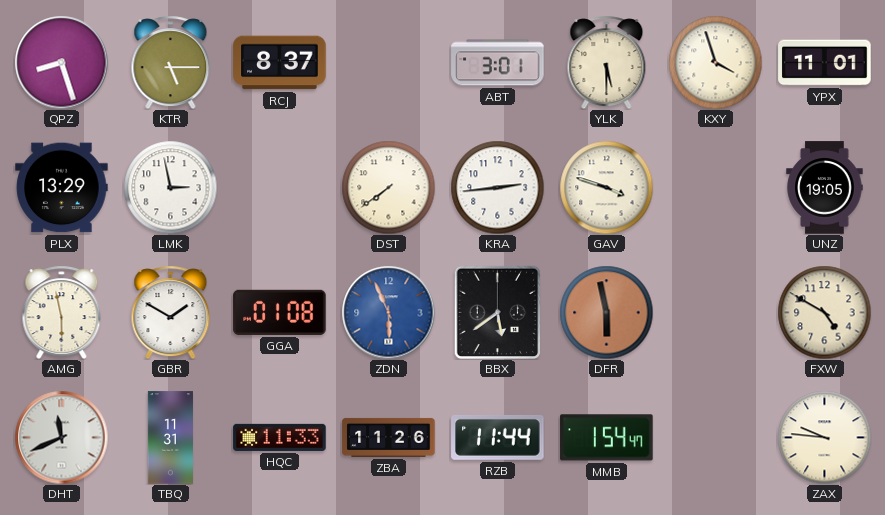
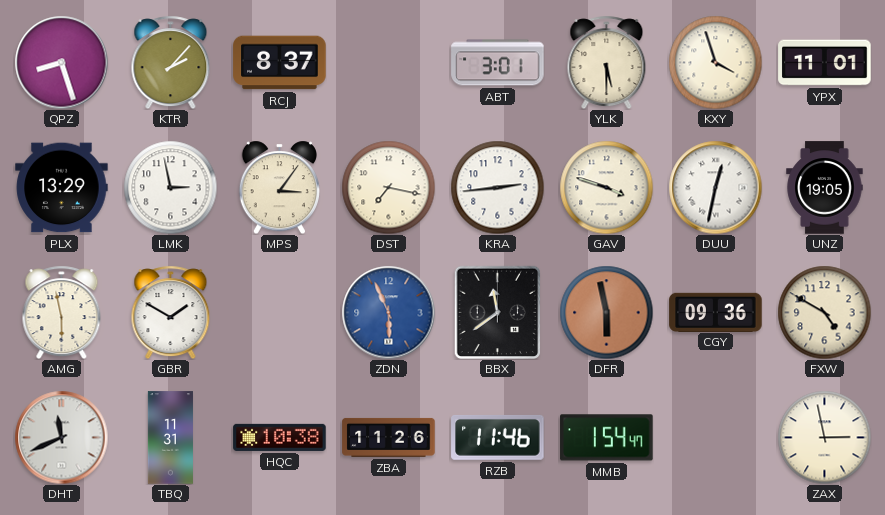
KTR: 5:15 -> 2:07
MPS: none -> 3:06
DST: 7:39 -> 7:17
DUU: none -> 12:32
GGA: 01:08 -> none
BBX: 5:39 -> 11:39
CGY: none -> 09:36
HQC: 11:33 -> 10:38
RZB: 11:44 -> 11:46
ZAX: 9:46 -> 2:58
